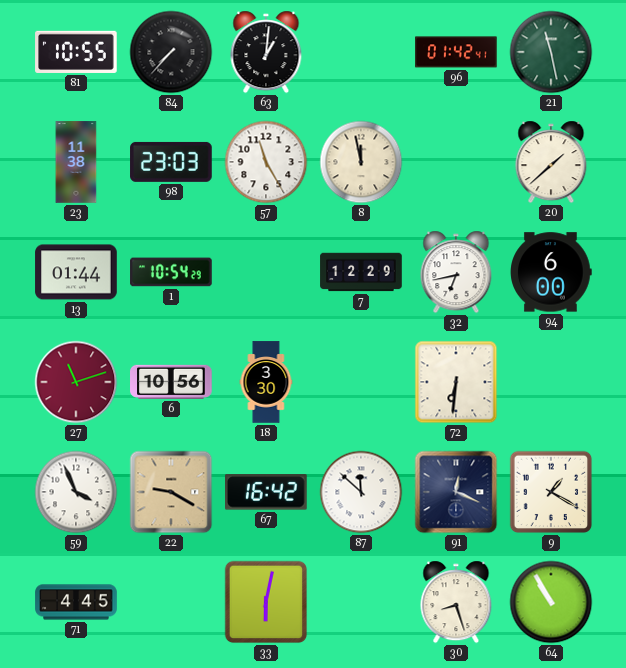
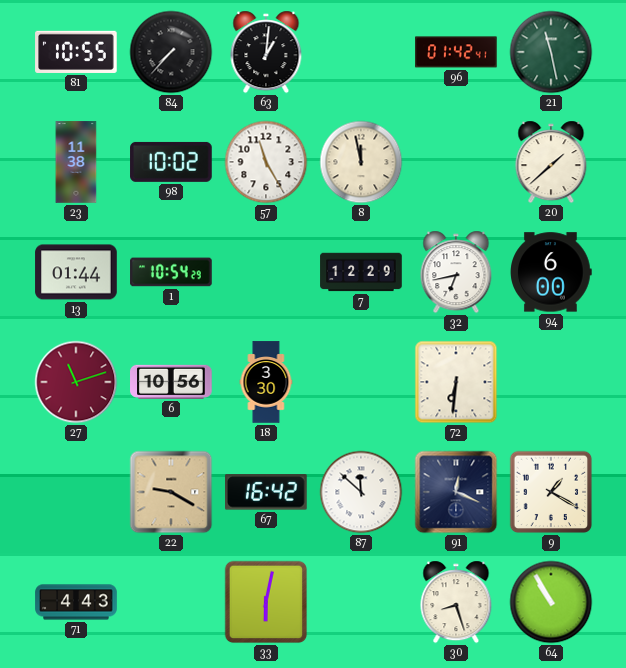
98: 23:03 -> 10:02
59: 3:56 -> none
71: 4:45 -> 4:43
